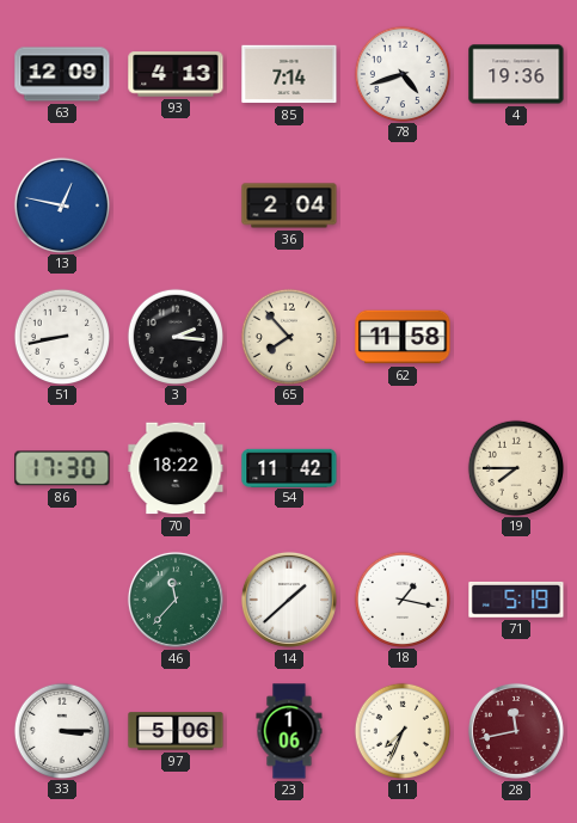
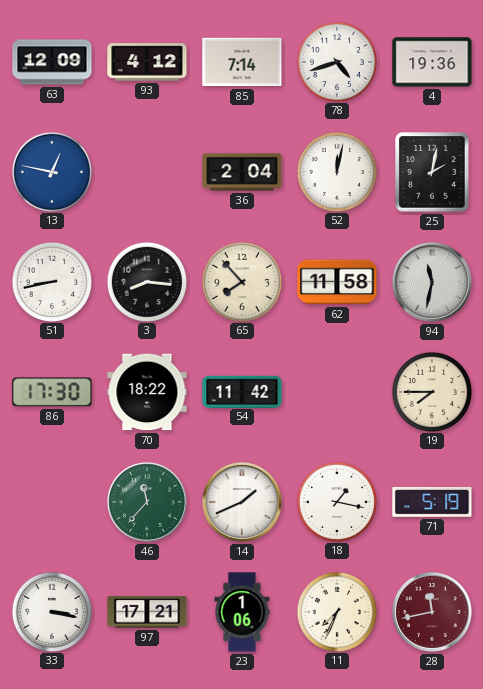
93: 4:13 -> 4:12
52: none -> 12:02
25: none -> 2:02
3: 2:16 -> 8:16
94: none -> 11:32
14: 1:38 -> 1:41
33: 3:15 -> 3:17
97: 5:06 -> 17:21
